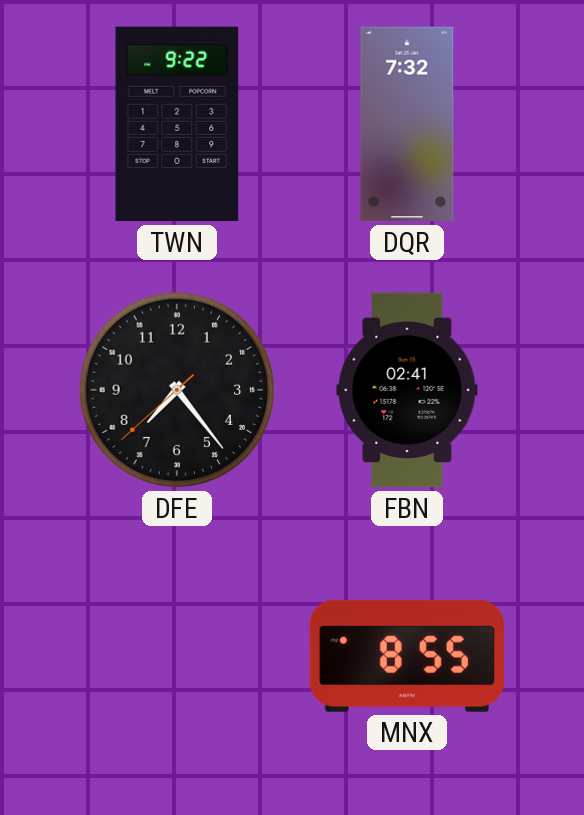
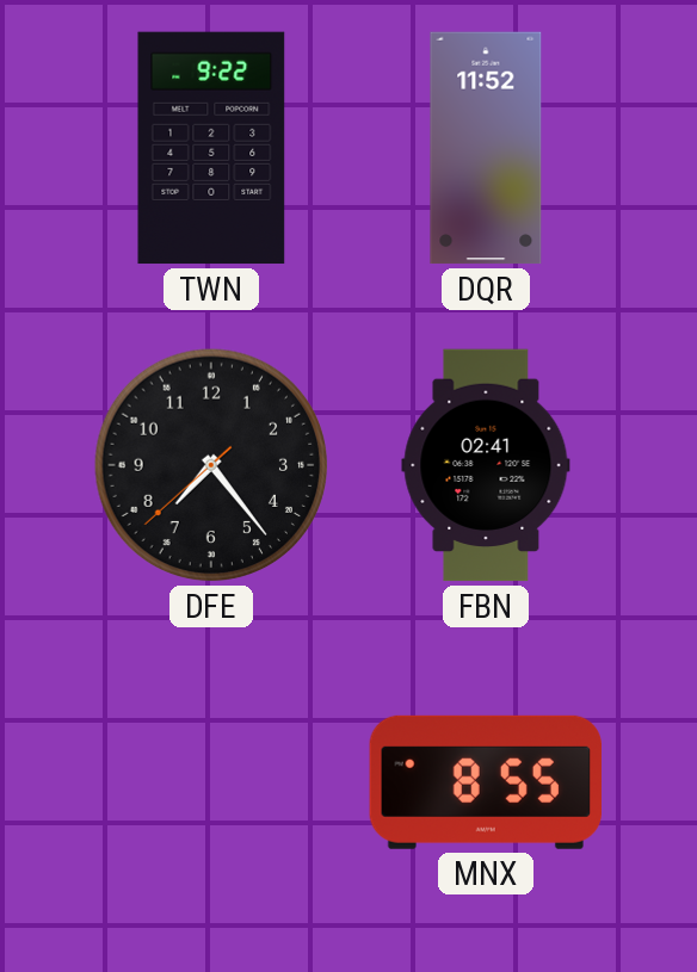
DQR: 7:32 -> 11:52
